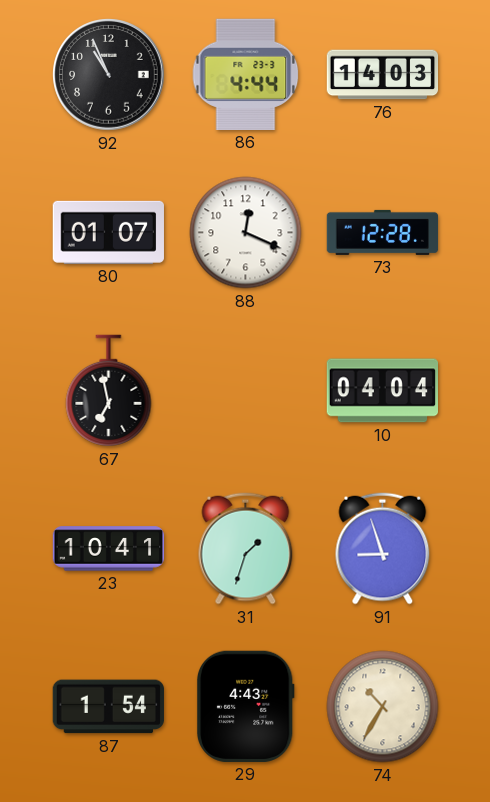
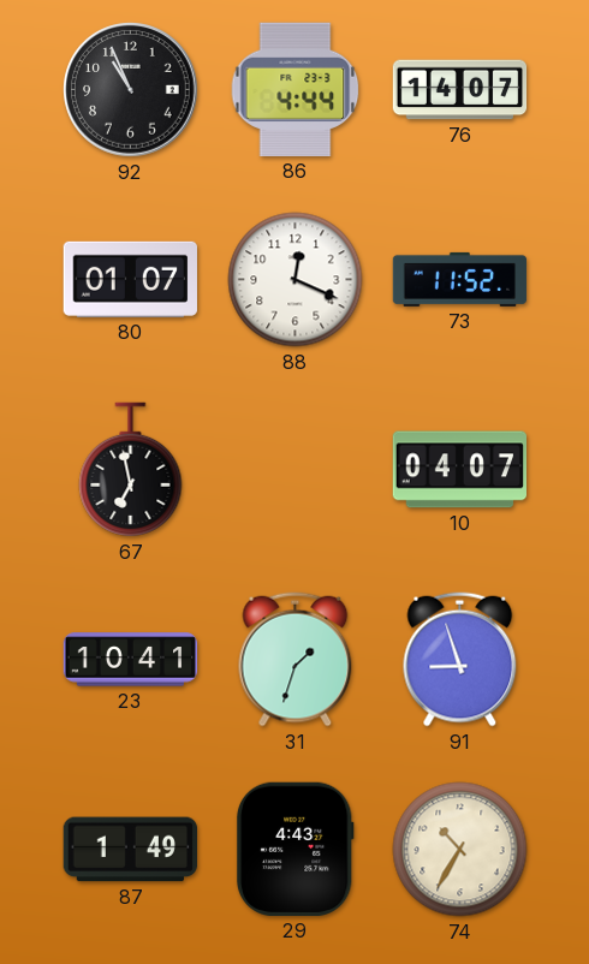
76: 14:03 -> 14:07
73: 12:28 -> 11:52
10: 04:04 -> 04:07
87: 1:54 -> 1:49
